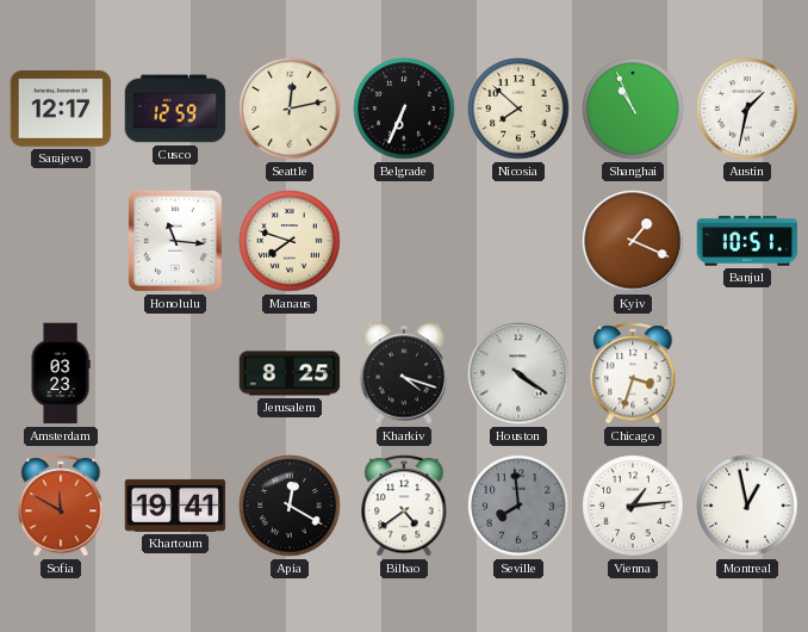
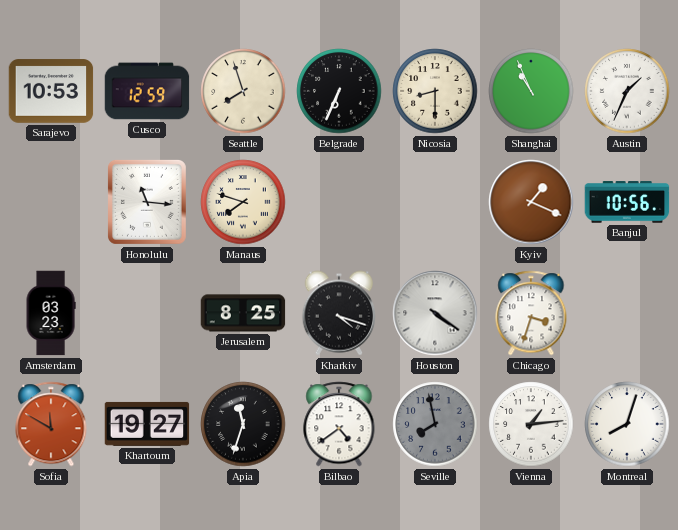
Sarajevo: 12:17 -> 10:53
Seattle: 12:13 -> 7:57
Nicosia: 7:52 -> 8:30
Austin: 1:32 -> 1:34
Banjul: 10:51 -> 10:56
Khartoum: 19:41 -> 19:27
Apia: 12:20 -> 11:33
Seville: 7:59 -> 7:58
Montreal: 12:58 -> 8:03
